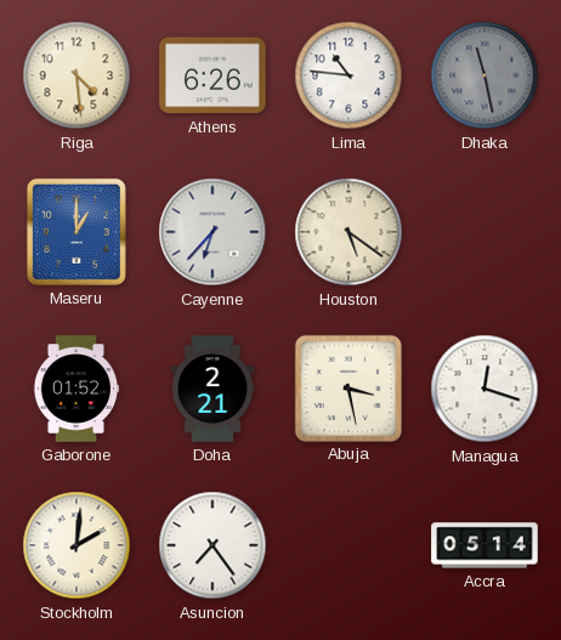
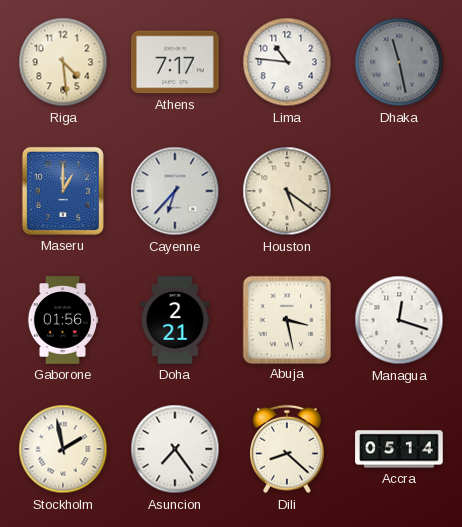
Athens: 6:26 -> 7:17
Gaborone: 01:52 -> 01:56
Stockholm: 2:01 -> 1:58
Dili: none -> 8:22
